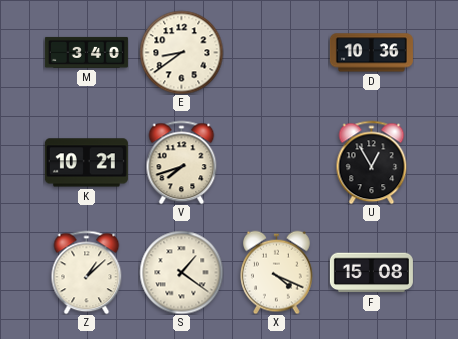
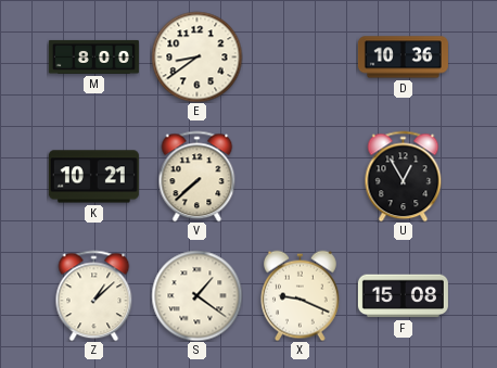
M: 3:40 -> 8:00
V: 7:42 -> 7:38
X: 4:19 -> 9:19
